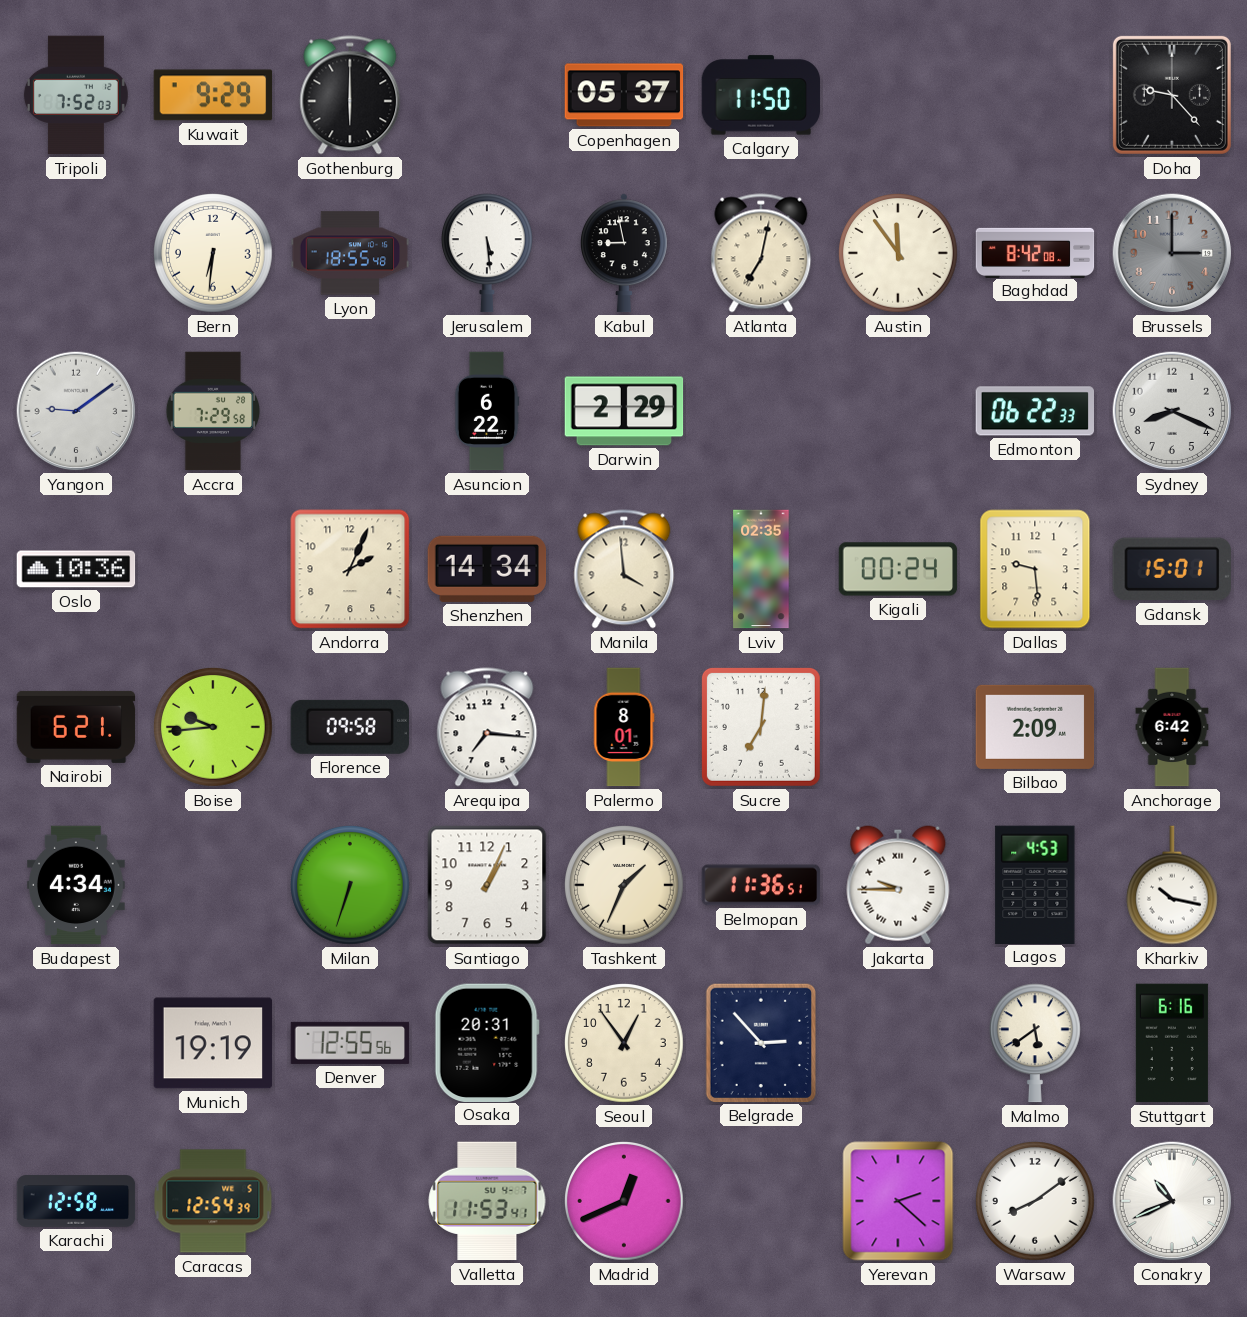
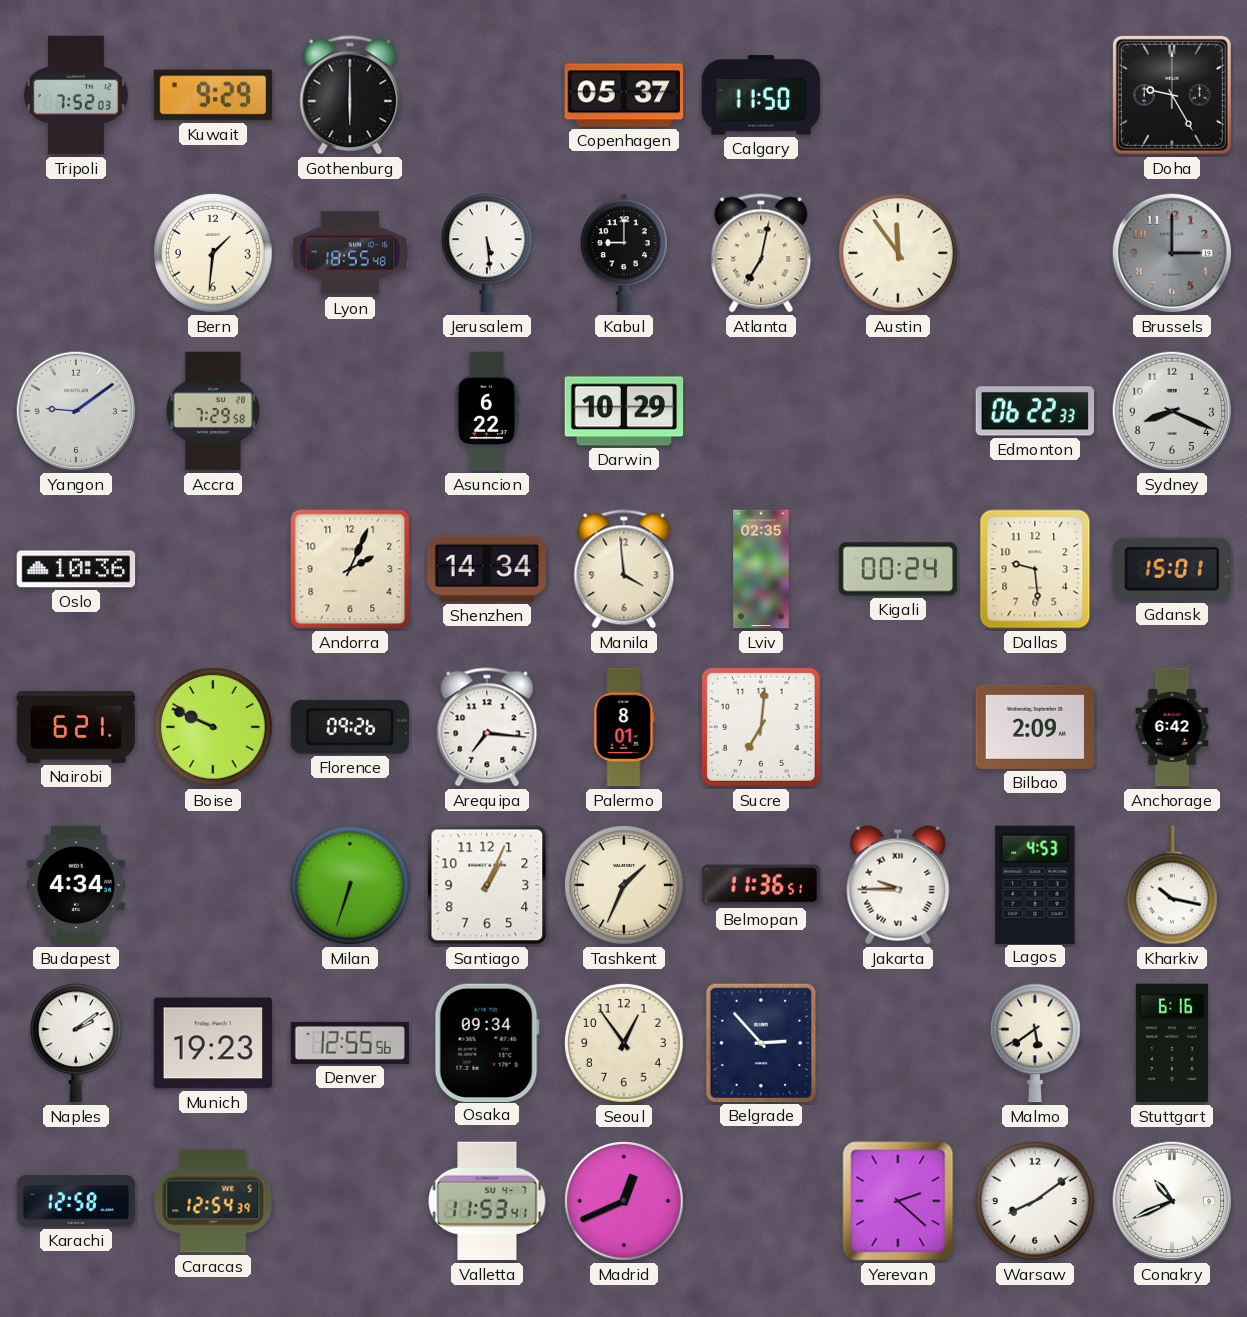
Doha: 9:23 -> 9:25
Bern: 6:31 -> 1:31
Kabul: 8:58 -> 9:00
Baghdad: 8:42 -> none
Darwin: 2:29 -> 10:29
Boise: 9:44 -> 9:49
Florence: 09:58 -> 09:26
Naples: none -> 2:09
Munich: 19:19 -> 19:23
Osaka: 20:31 -> 09:34
